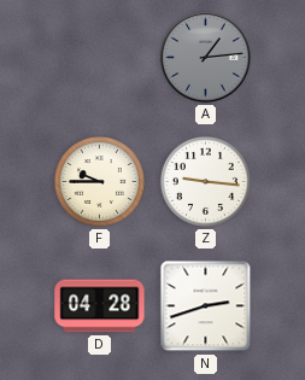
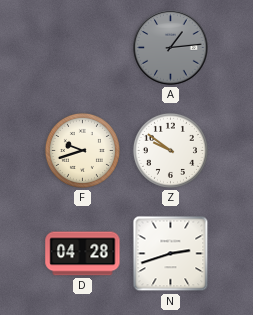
F: 9:45 -> 9:42
Z: 9:16 -> 9:51
